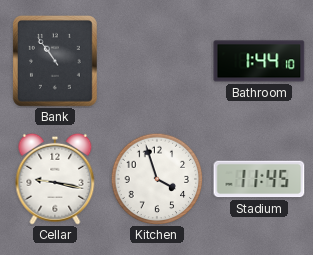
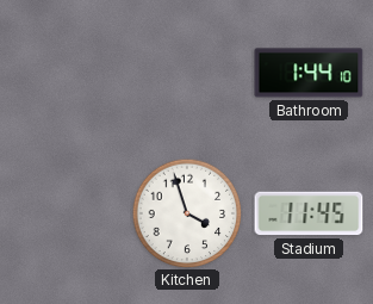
Bank: 10:54 -> none
Cellar: 9:17 -> none
